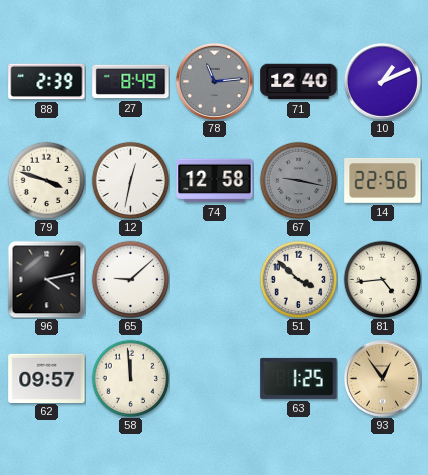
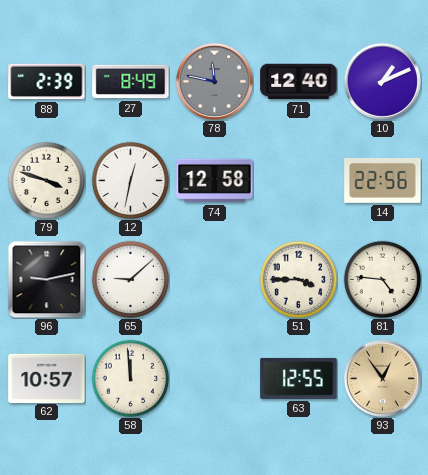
78: 11:14 -> 11:47
67: 9:17 -> none
96: 4:13 -> 9:13
51: 3:52 -> 3:45
81: 4:44 -> 4:46
62: 09:57 -> 10:57
63: 1:25 -> 12:55
